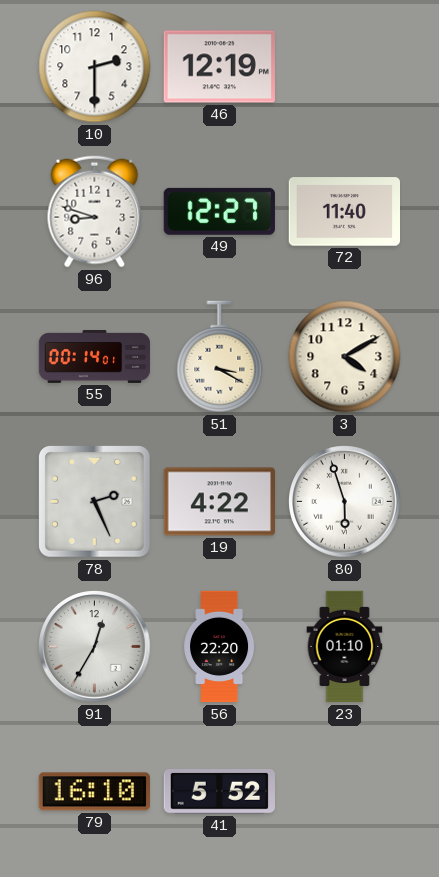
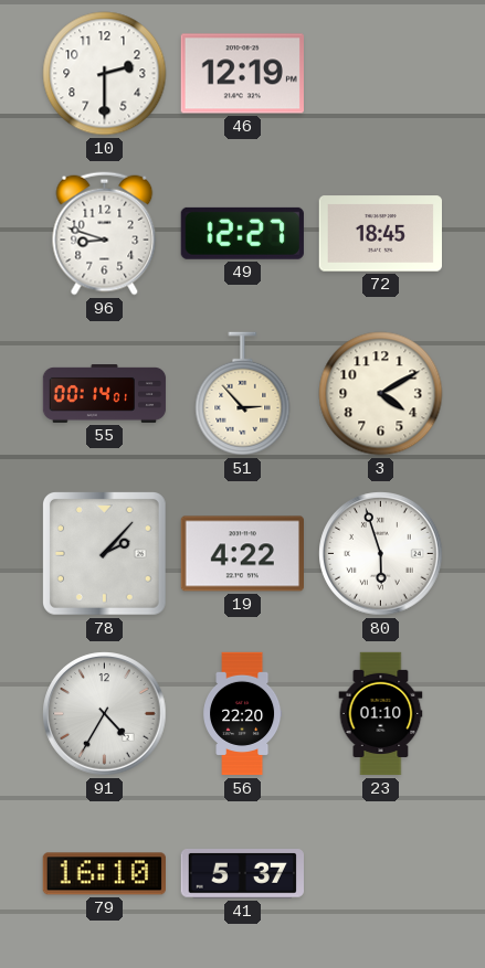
72: 11:40 -> 18:45
51: 3:20 -> 2:53
78: 2:26 -> 2:07
91: 12:35 -> 4:35
41: 5:52 -> 5:37
